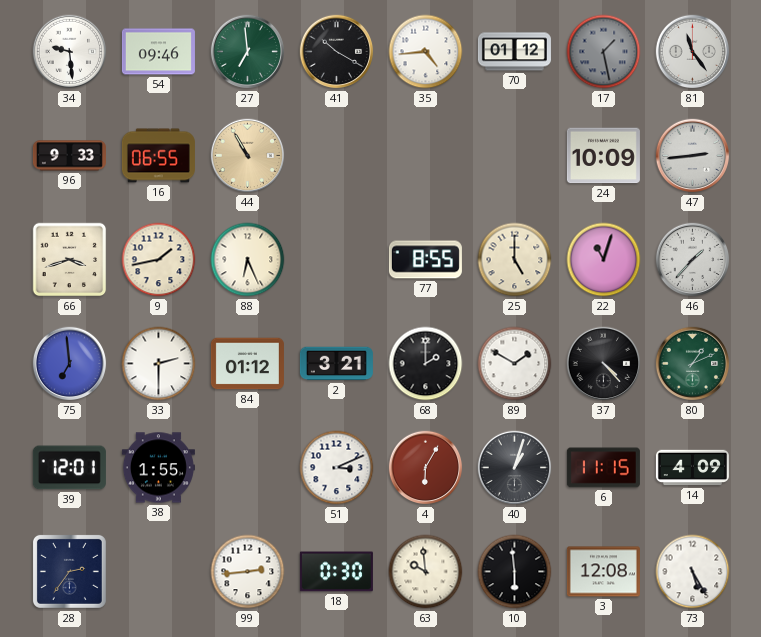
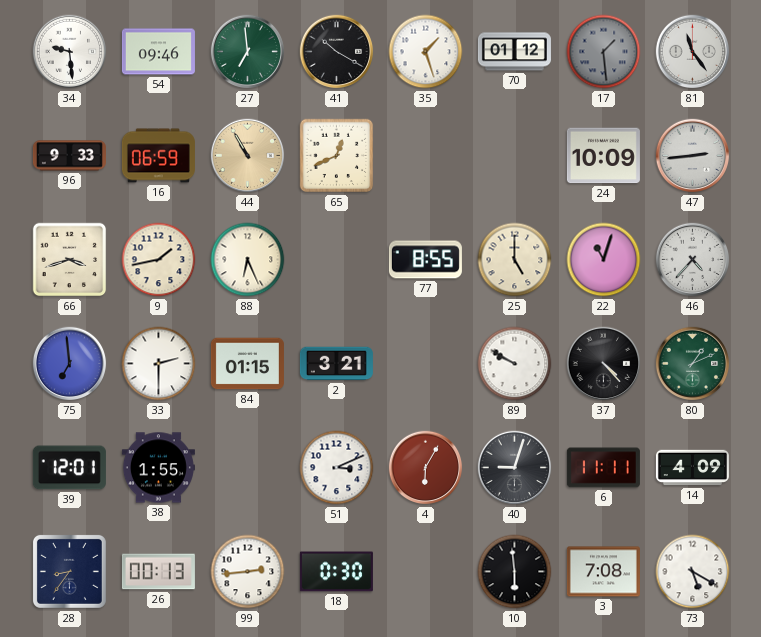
35: 4:44 -> 1:27
17: 1:28 -> 1:29
16: 06:55 -> 06:59
65: none -> 12:41
46: 1:37 -> 4:37
84: 01:12 -> 01:15
68: 2:00 -> none
89: 1:50 -> 9:50
40: 1:03 -> 9:03
6: 11:15 -> 11:11
28: 2:36 -> 8:36
26: none -> 00:13
63: 9:59 -> none
3: 12:08 -> 7:08
73: 5:25 -> 5:20
